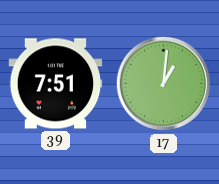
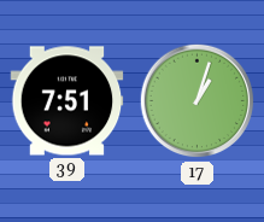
17: 1:01 -> 1:03
